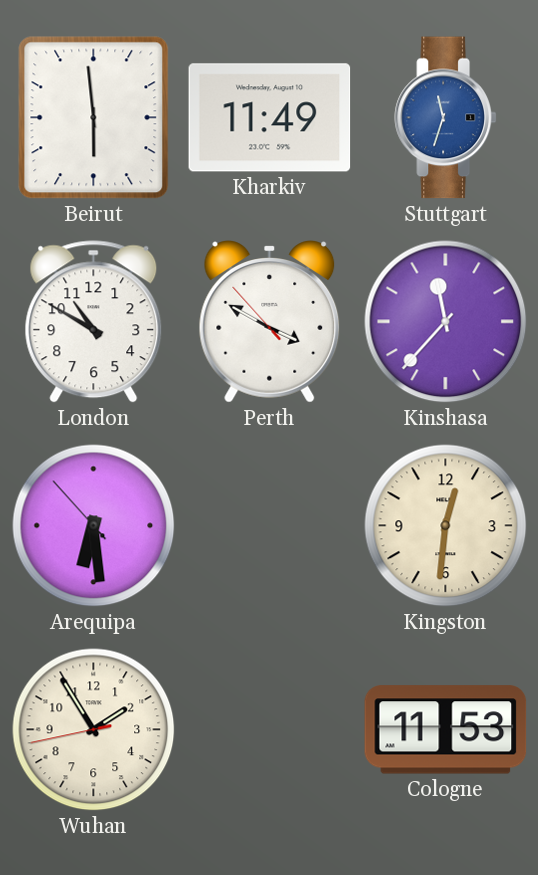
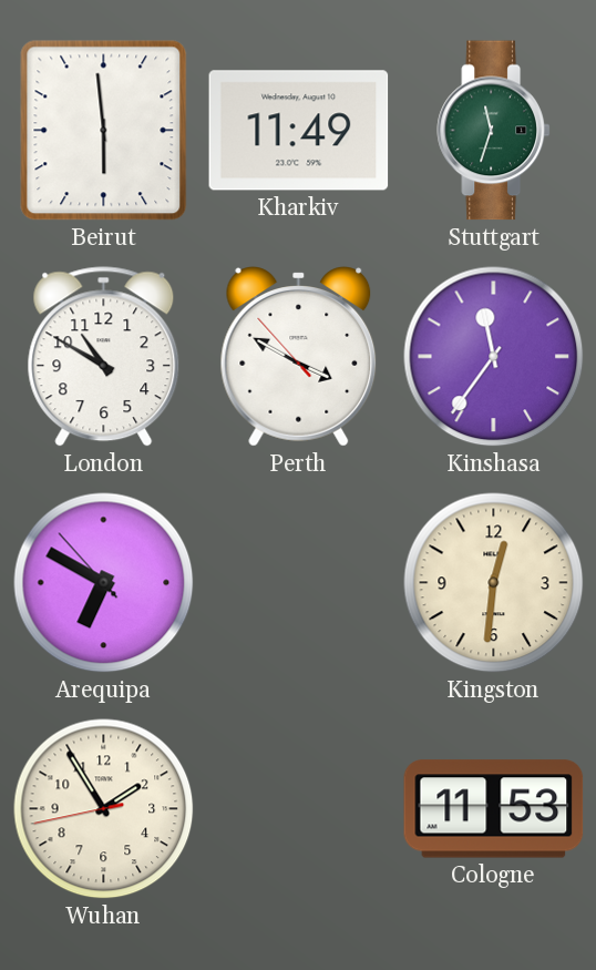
Stuttgart dial: blue -> green
Kinshasa: 11:37 -> 11:36
Arequipa: 6:28 -> 6:49
